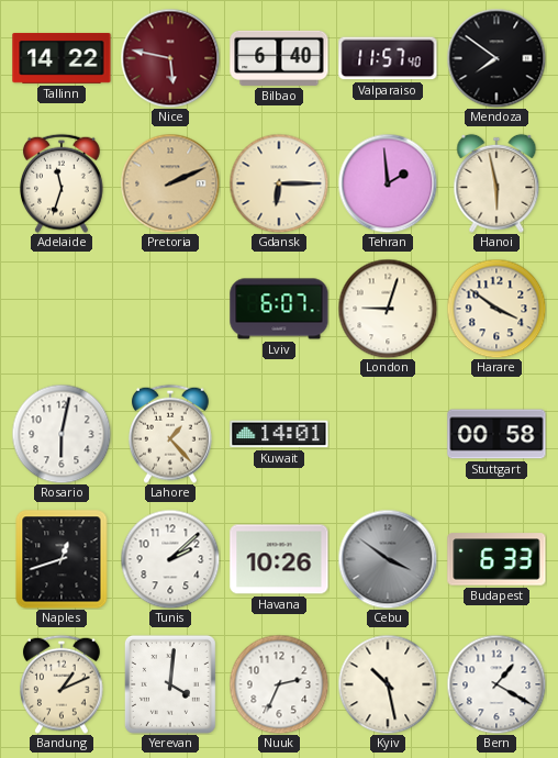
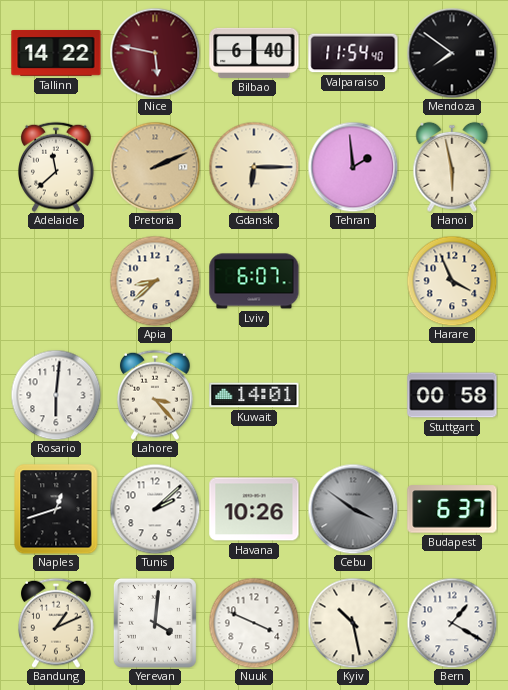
Valparaiso: 11:57 -> 11:54
Adelaide: 11:33 -> 11:38
Apia: none -> 8:38
London: 9:03 -> none
Harare: 3:51 -> 3:56
Rosario: 6:02 -> 6:01
Lahore: 1:23 -> 3:23
Budapest: 6:33 -> 6:37
Nuuk: 2:34 -> 3:49
